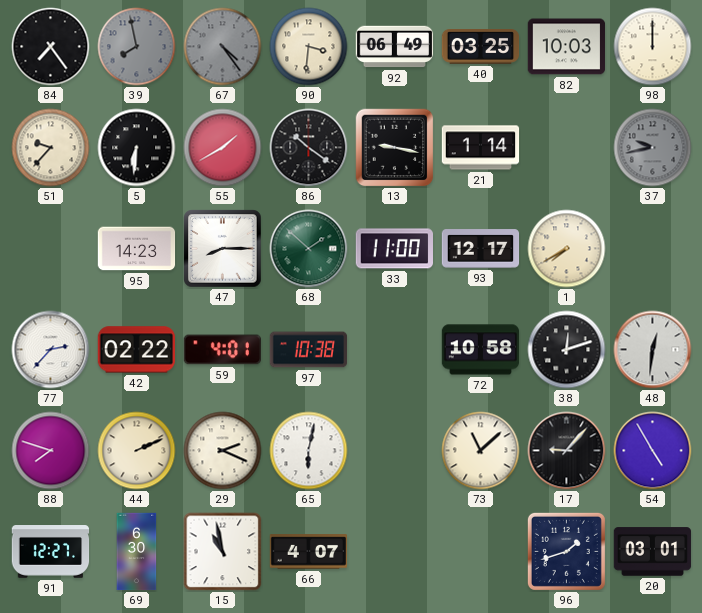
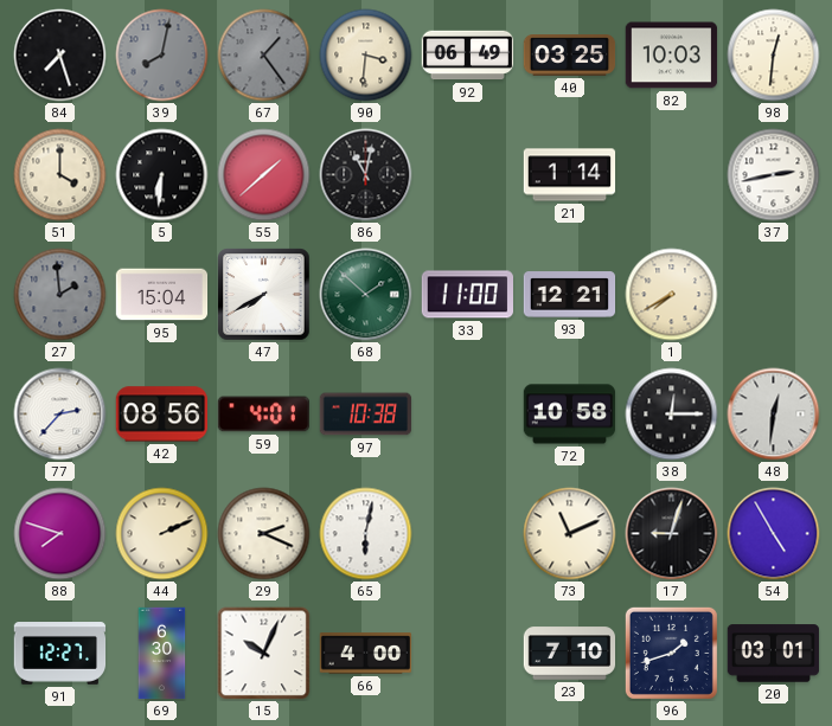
84: 7:24 -> 7:27
39: 7:58 -> 8:02
67: 4:24 -> 1:24
98: 12:00 -> 12:31
51: 9:37 -> 4:00
55: 1:40 -> 1:38
86: 10:21 -> 11:02
13: 9:17 -> none
37: 9:43 -> 2:43
37 dial: grey -> white
27: none -> 1:59
95: 14:23 -> 15:04
47: 8:15 -> 7:40
93: 12:17 -> 12:21
42: 02:22 -> 08:56
38: 12:12 -> 12:15
73: 11:08 -> 11:11
17: 9:07 -> 9:03
15: 10:58 -> 10:04
66: 4:07 -> 4:00
23: none -> 7:10
